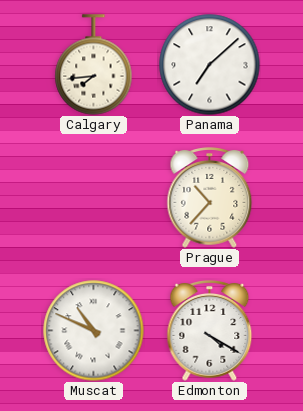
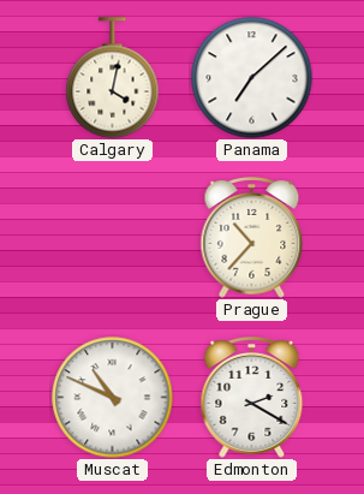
Calgary: 7:44 -> 4:02
Edmonton: 4:20 -> 2:20
